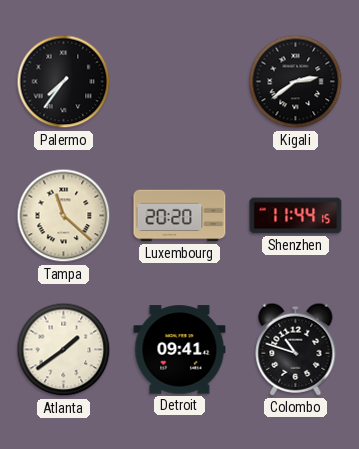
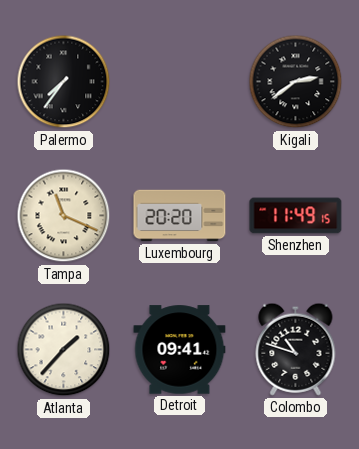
Tampa: 11:22 -> 11:19
Shenzhen: 11:44 -> 11:49
Atlanta: 1:39 -> 1:37
